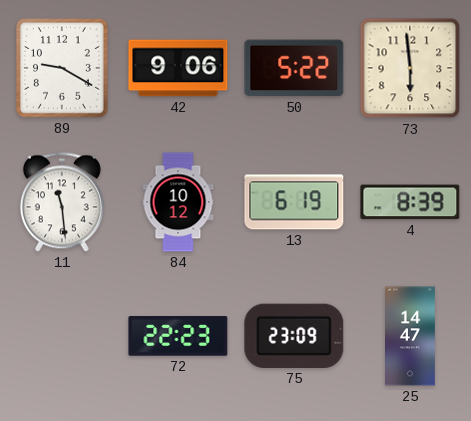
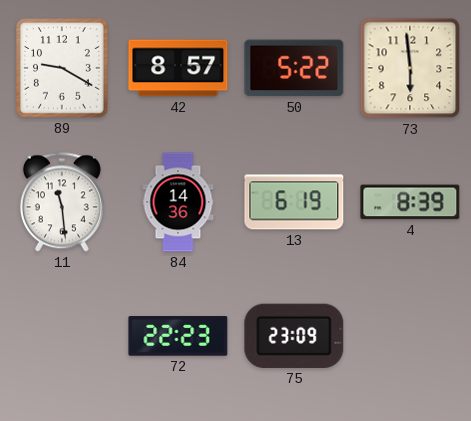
42: 9:06 -> 8:57
84: 10:12 -> 14:36
25: 14:47 -> none
